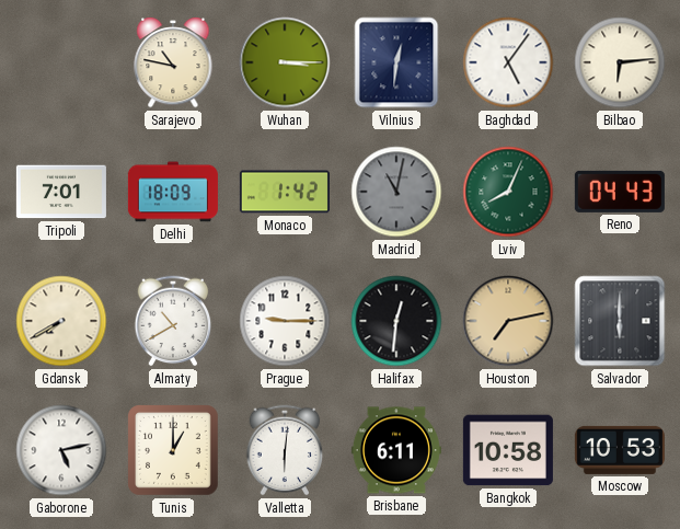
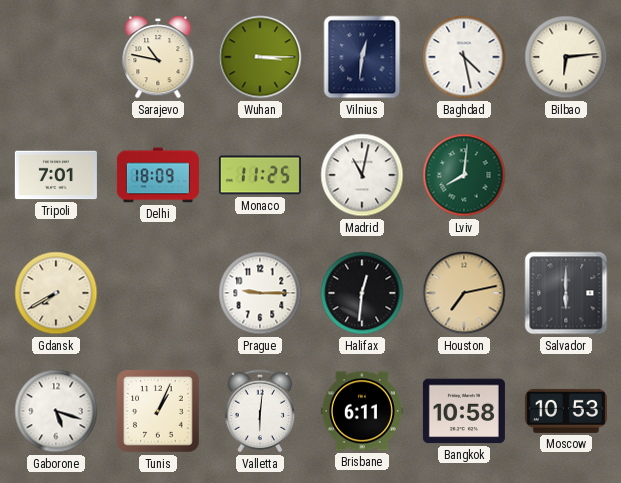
Baghdad: 5:06 -> 4:28
Monaco: 1:42 -> 11:25
Madrid dial: grey -> white
Lviv: 8:04 -> 8:01
Reno: 04:43 -> none
Almaty: 10:40 -> none
Gaborone: 5:13 -> 5:18
Tunis: 1:00 -> 1:04
